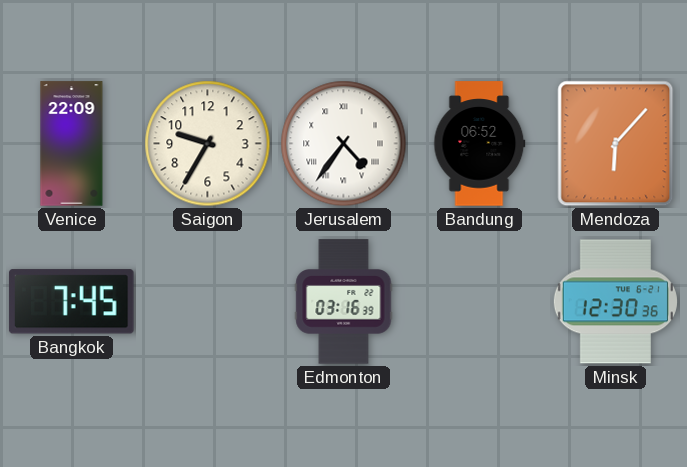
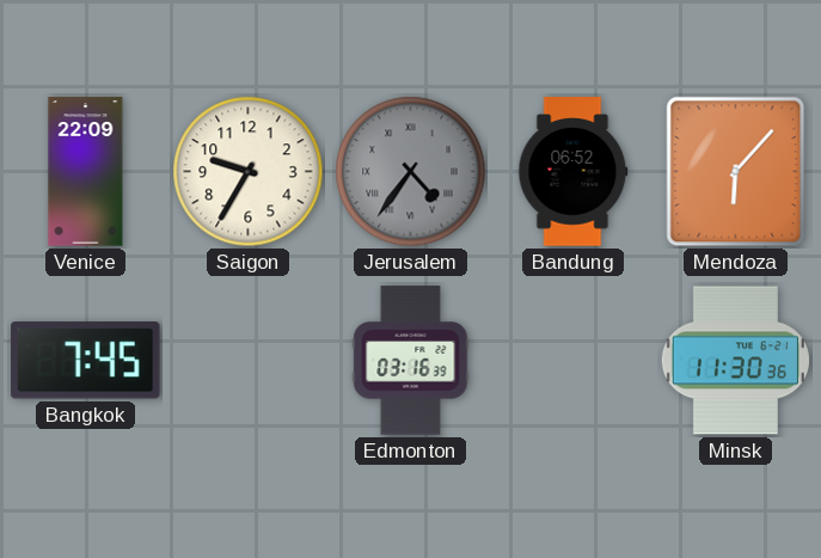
Jerusalem dial: white -> grey
Minsk: 12:30 -> 11:30
